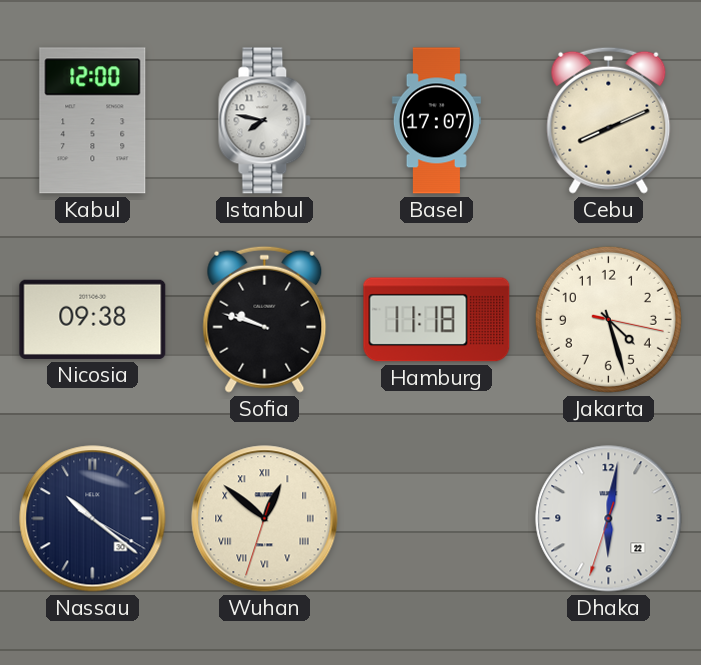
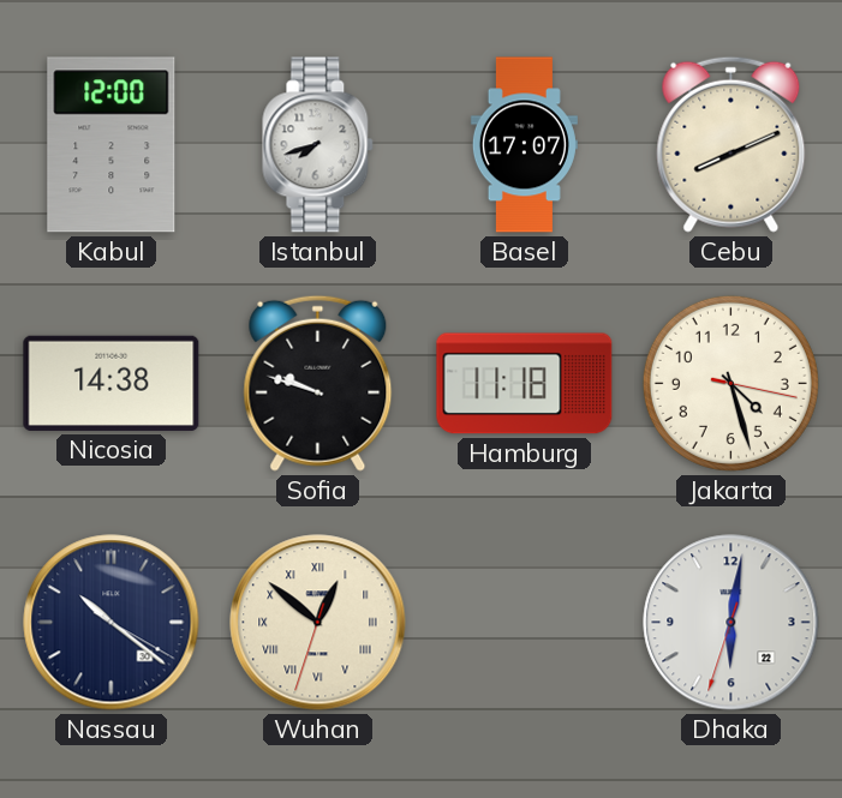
Istanbul: 7:47 -> 7:42
Nicosia: 09:38 -> 14:38
